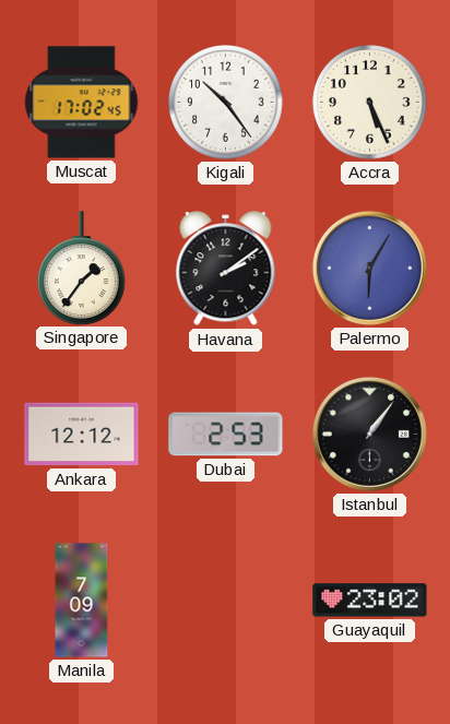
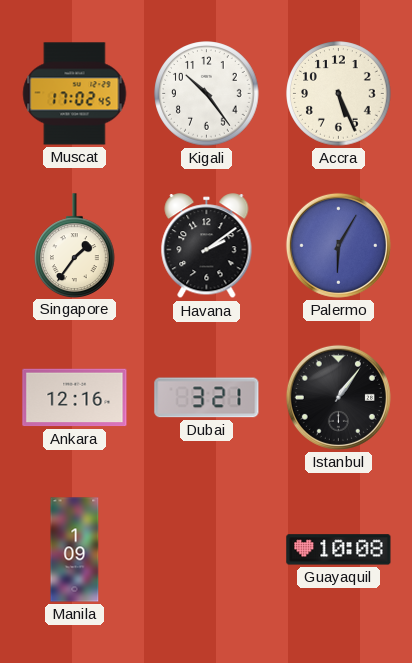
Ankara: 12:12 -> 12:16
Dubai: 2:53 -> 3:21
Manila: 7:09 -> 1:09
Guayaquil: 23:02 -> 10:08
